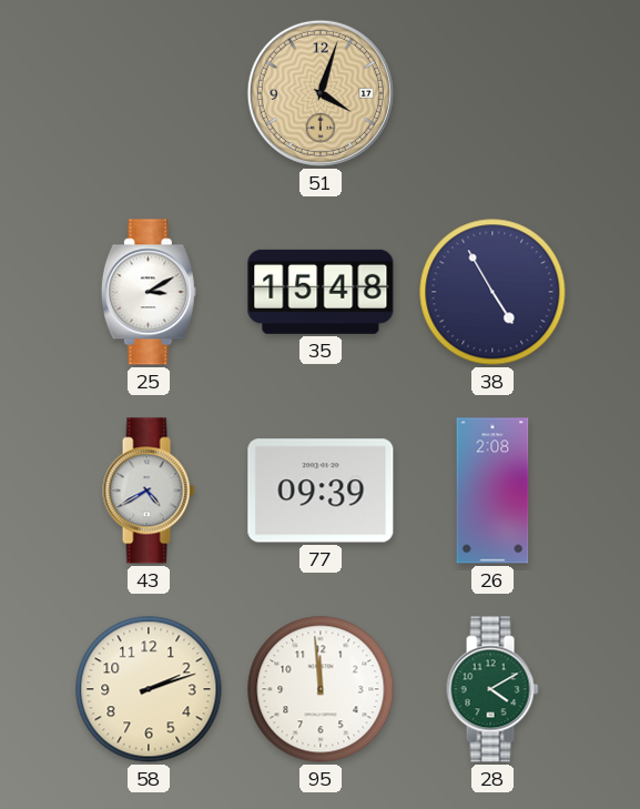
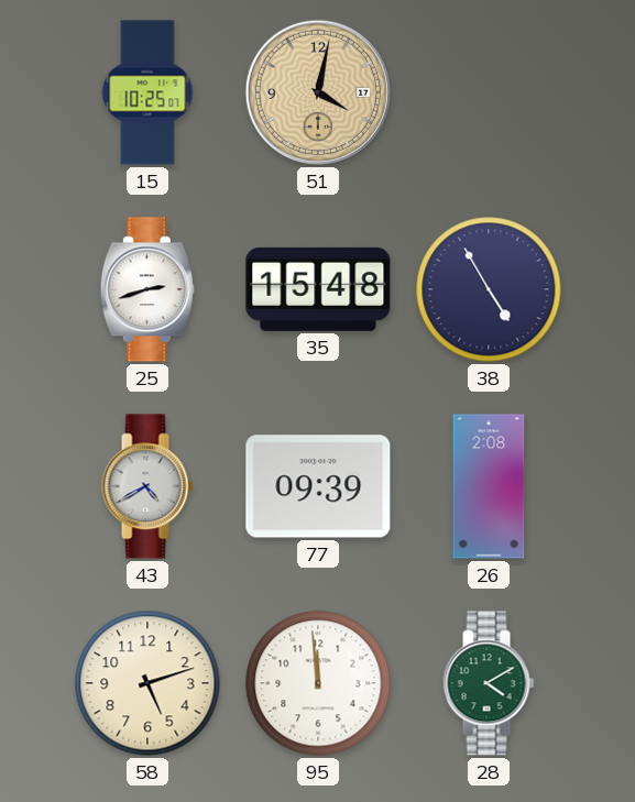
15: none -> 10:25
51: 4:03 -> 4:02
25: 3:10 -> 2:42
58: 2:12 -> 5:12
